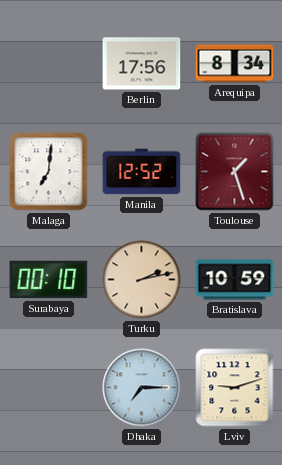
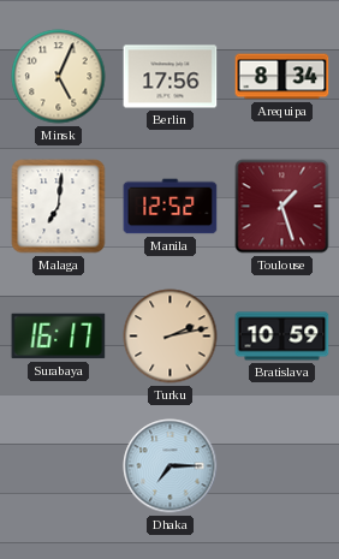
Minsk: none -> 5:04
Surabaya: 00:10 -> 16:17
Lviv: 9:12 -> none
